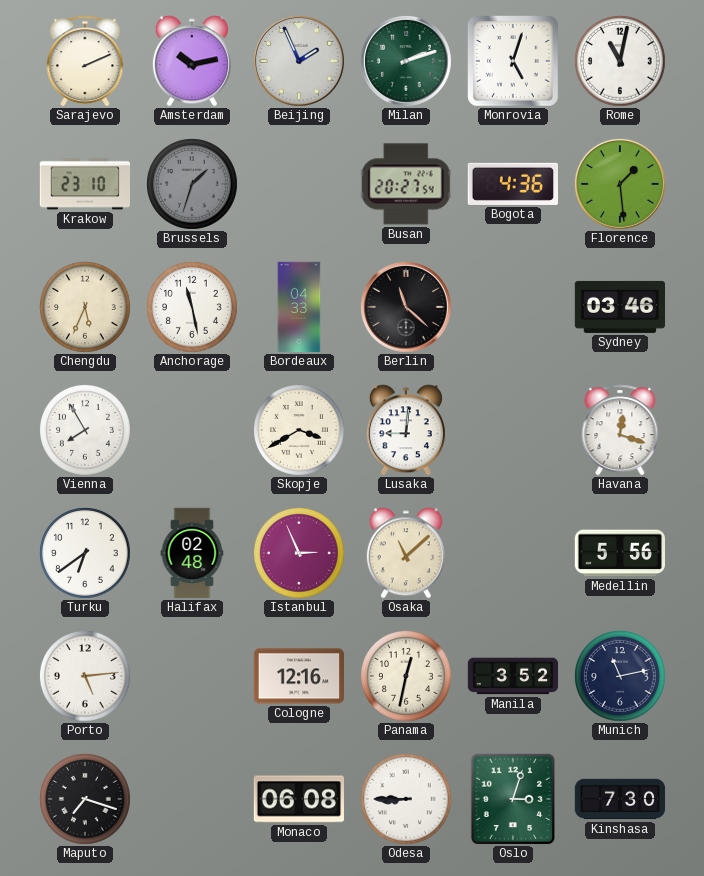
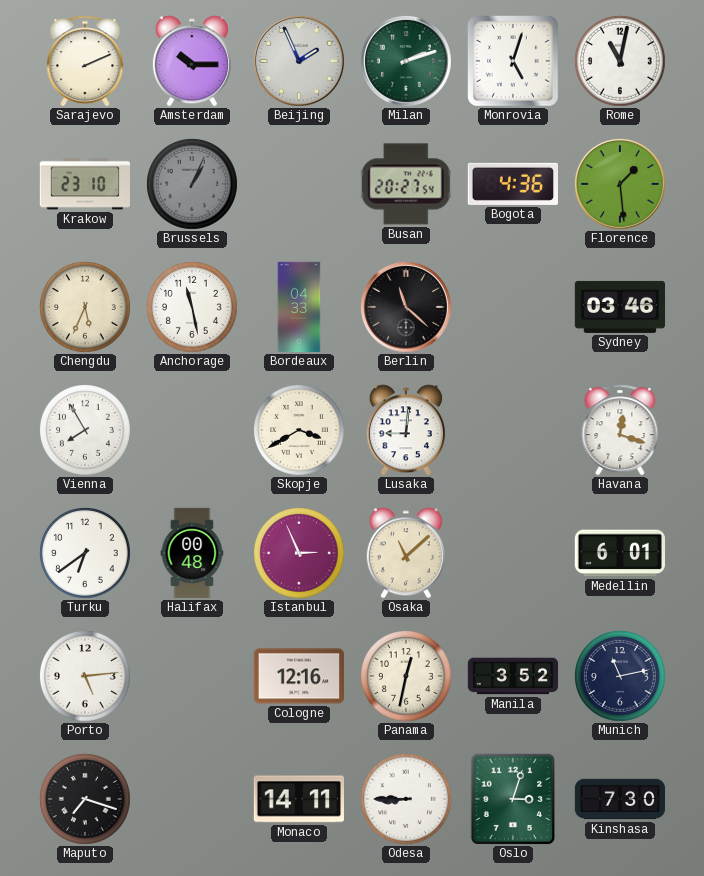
Amsterdam: 10:13 -> 10:15
Brussels: 1:33 -> 1:04
Halifax: 02:48 -> 00:48
Medellin: 5:56 -> 6:01
Monaco: 06:08 -> 14:11
